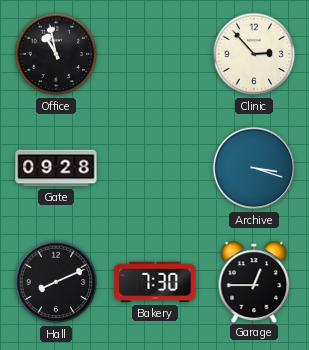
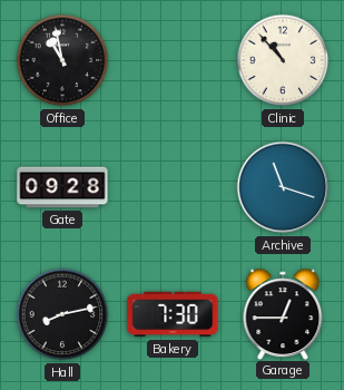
Clinic: 2:53 -> 10:53
Archive: 3:18 -> 11:18
Hall: 8:11 -> 8:13
